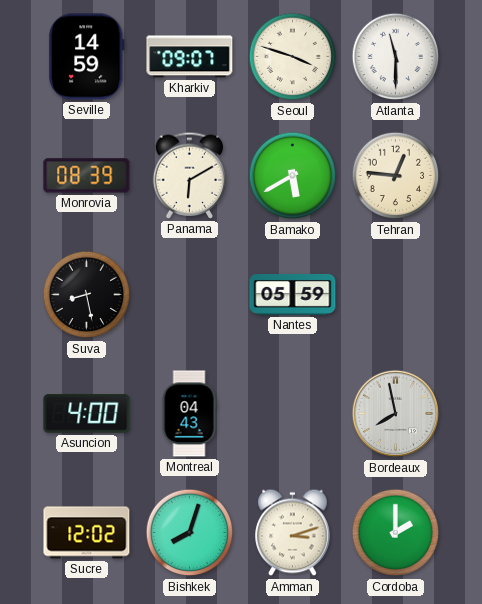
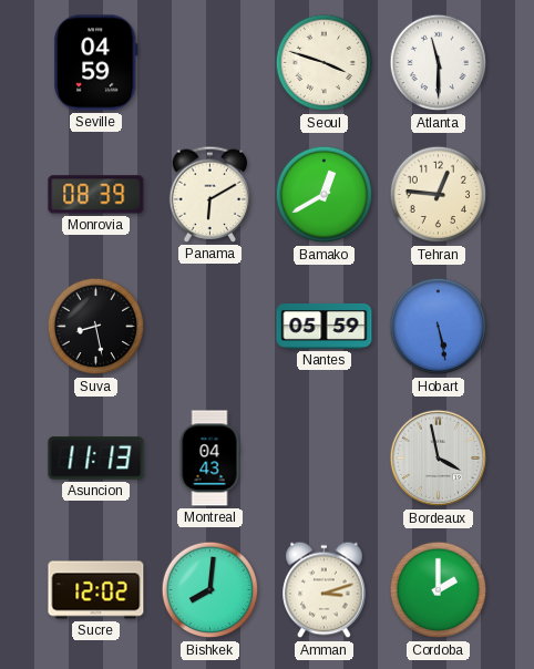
Seville: 14:59 -> 04:59
Kharkiv: 09:07 -> none
Bamako: 5:40 -> 12:40
Hobart: none -> 5:28
Asuncion: 4:00 -> 11:13
Bordeaux: 7:58 -> 3:58
Bishkek: 8:03 -> 8:01
